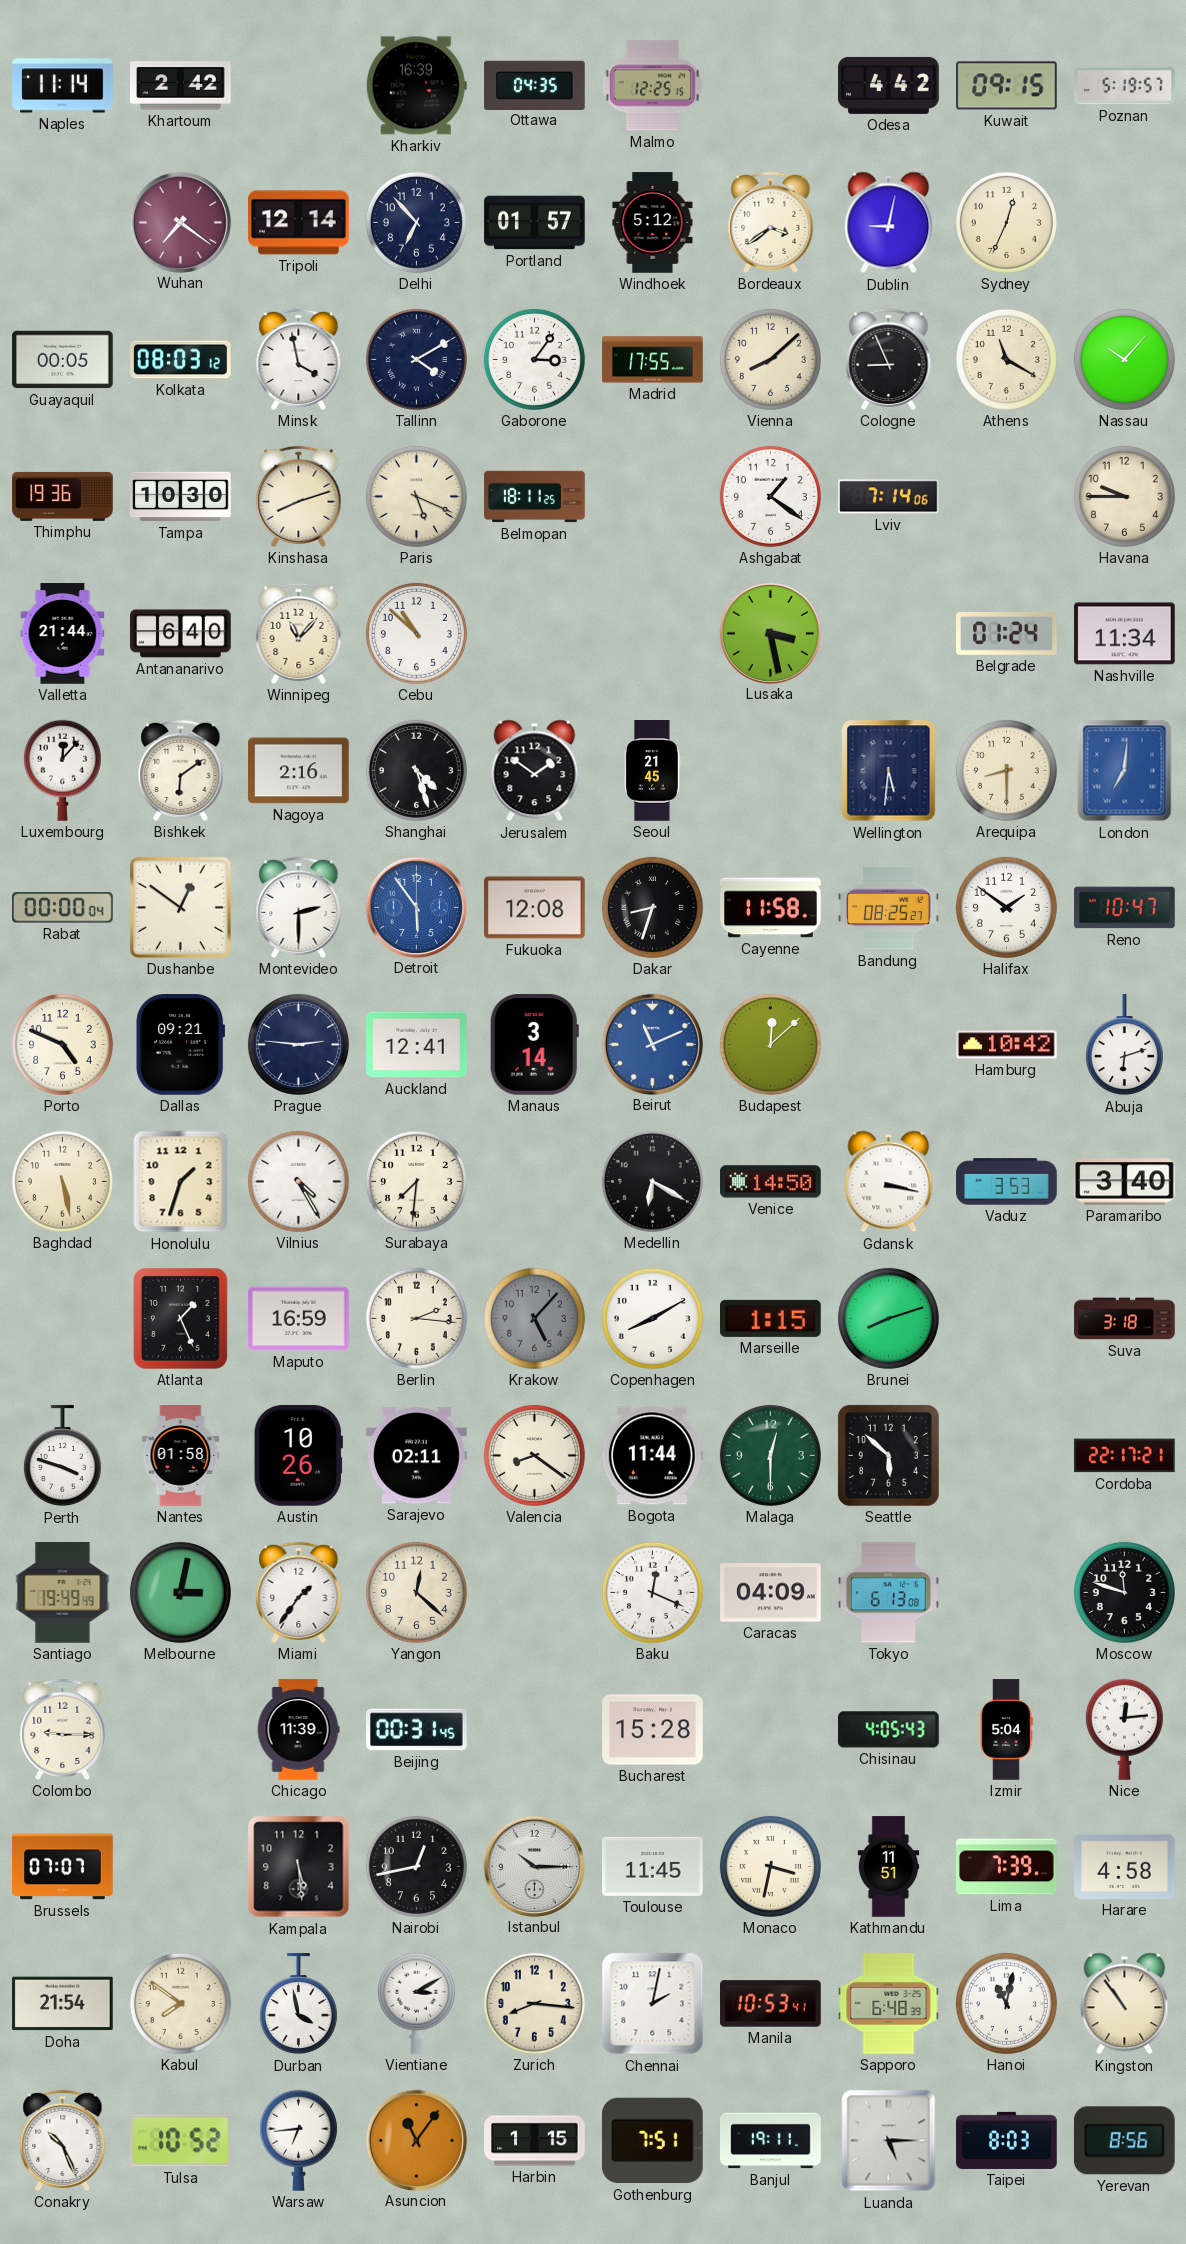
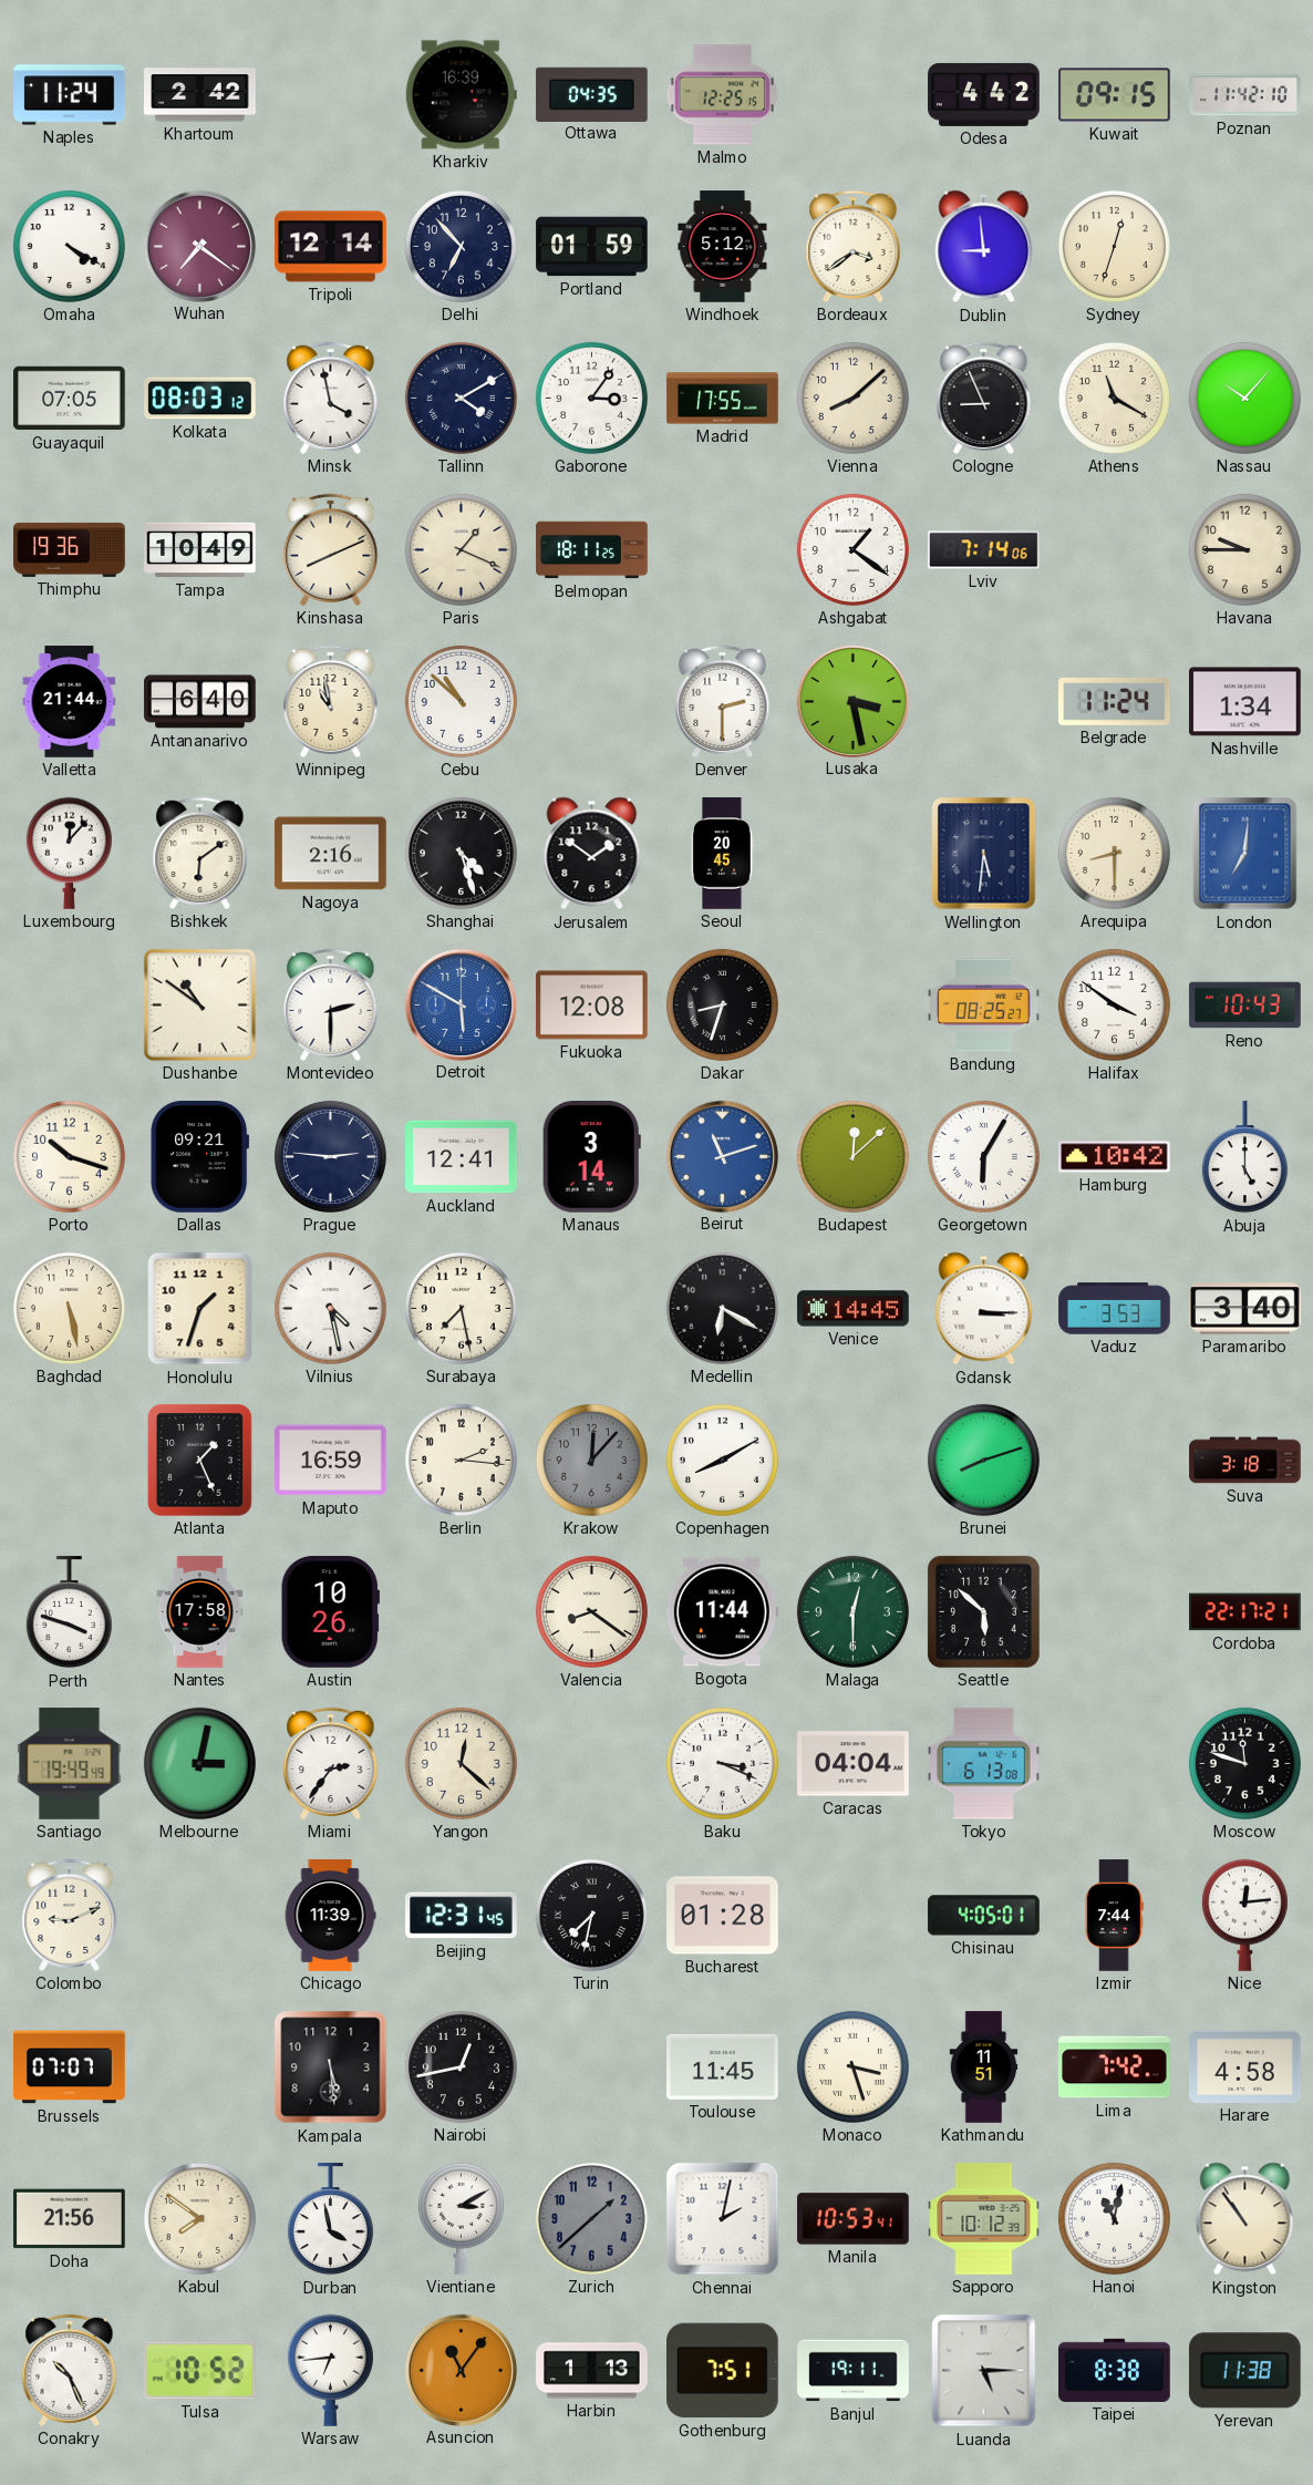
Naples: 11:14 -> 11:24
Poznan: 5:19 -> 11:42
Omaha: none -> 4:20
Portland: 01:57 -> 01:59
Dublin: 9:02 -> 8:59
Sydney: 12:34 -> 12:33
Guayaquil: 00:05 -> 07:05
Tampa: 10:30 -> 10:49
Kinshasa: 8:12 -> 8:11
Paris: 5:19 -> 1:19
Winnipeg: 11:07 -> 10:58
Denver: none -> 2:30
Belgrade: 01:24 -> 11:24
Nashville: 11:34 -> 1:34
Seoul: 21:45 -> 20:45
Rabat: 00:00 -> none
Dushanbe: 12:51 -> 10:51
Detroit: 5:54 -> 5:50
Cayenne: 11:58 -> none
Halifax: 1:51 -> 3:51
Reno: 10:47 -> 10:43
Porto: 4:49 -> 10:18
Beirut: 11:11 -> 11:12
Georgetown: none -> 6:05
Abuja: 6:12 -> 5:00
Vilnius: 4:25 -> 4:28
Surabaya: 7:31 -> 7:28
Venice: 14:50 -> 14:45
Gdansk: 3:17 -> 3:15
Krakow: 5:07 -> 12:07
Marseille: 1:15 -> none
Nantes: 01:58 -> 17:58
Sarajevo: 02:11 -> none
Miami: 1:36 -> 2:36
Baku: 12:19 -> 3:19
Caracas: 04:09 -> 04:04
Colombo: 9:15 -> 9:11
Beijing: 00:31 -> 12:31
Turin: none -> 7:32
Bucharest: 15:28 -> 01:28
Chisinau: 4:05:43 -> 4:05:01
Izmir: 5:04 -> 7:44
Istanbul: 10:15 -> none
Monaco: 3:32 -> 3:27
Lima: 7:39 -> 7:42
Doha: 21:54 -> 21:56
Zurich: 8:16 -> 1:38
Zurich dial: cream -> grey
Sapporo: 6:48 -> 10:12
Harbin: 1:15 -> 1:13
Taipei: 8:03 -> 8:38
Yerevan: 8:56 -> 11:38
